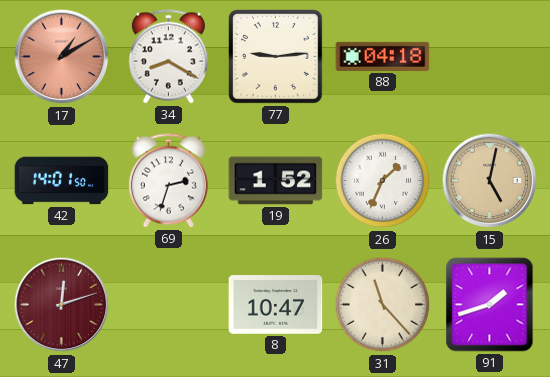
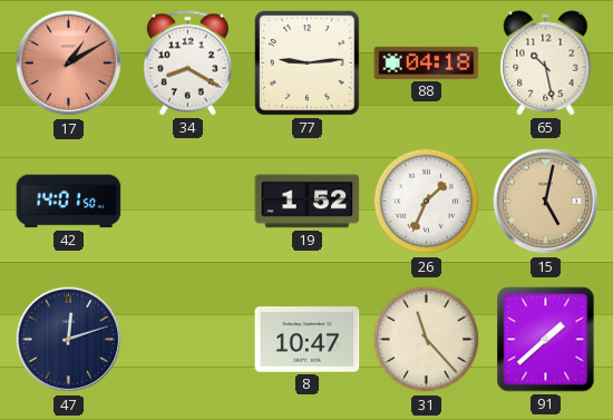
65: none -> 10:28
69: 2:33 -> none
47 dial: burgundy -> navy
91: 1:42 -> 1:38
